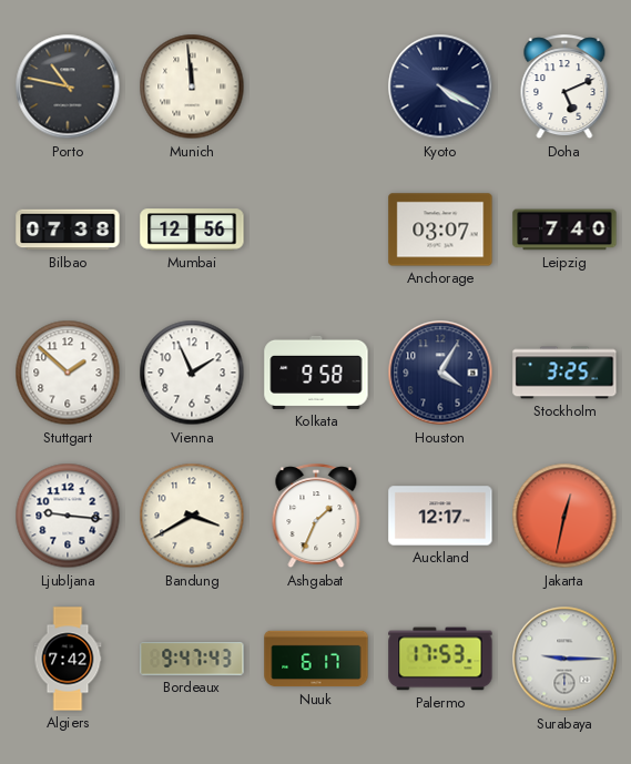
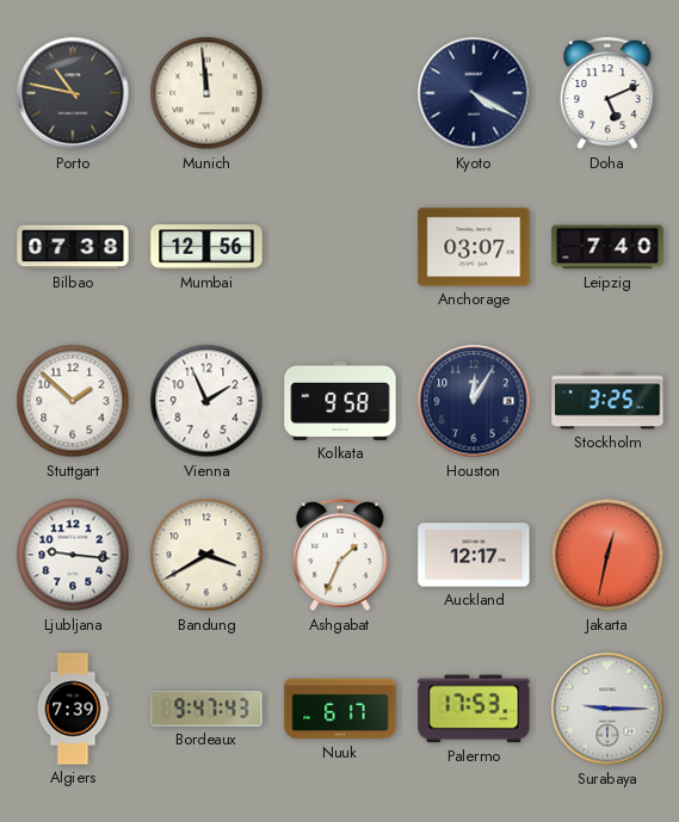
Houston: 4:05 -> 12:05
Algiers: 7:42 -> 7:39
